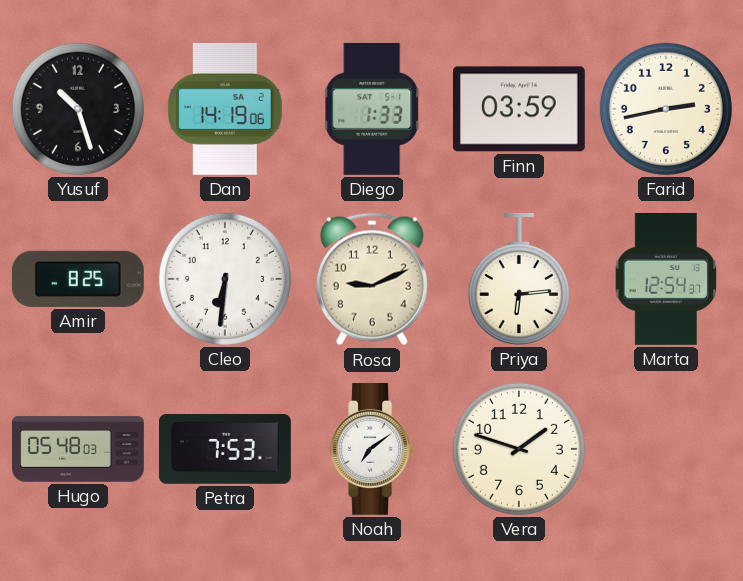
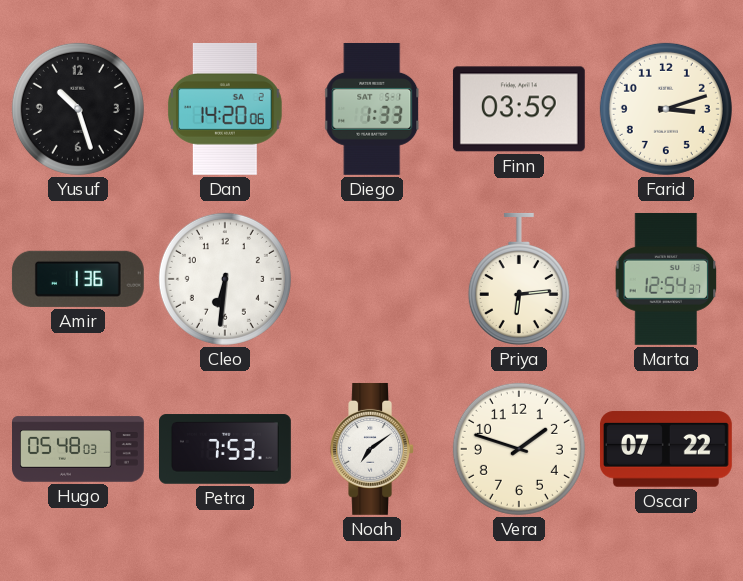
Dan: 14:19 -> 14:20
Farid: 2:43 -> 3:12
Amir: 8:25 -> 1:36
Rosa: 9:11 -> none
Oscar: none -> 07:22
